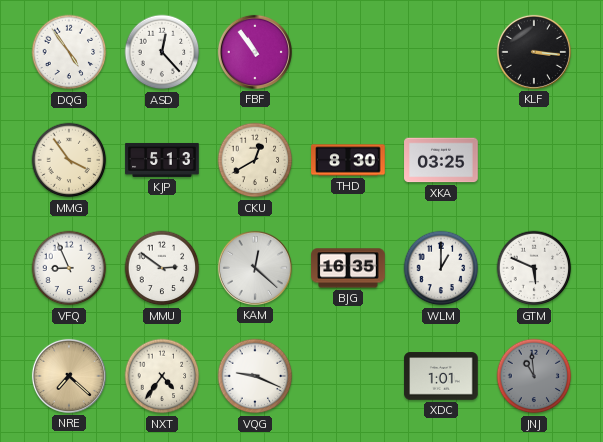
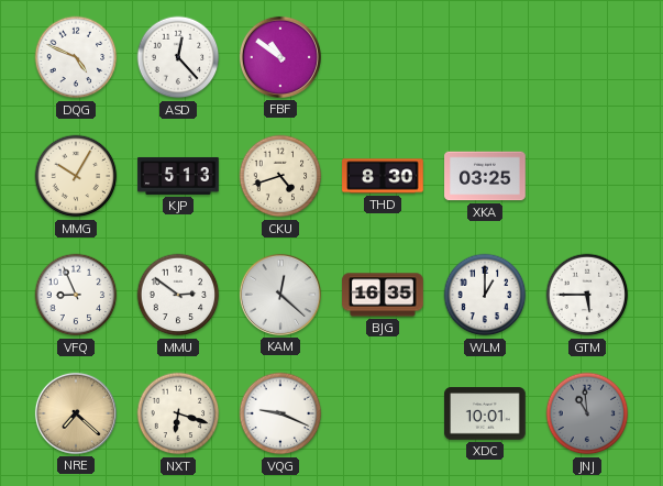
DQG: 4:54 -> 4:49
FBF: 10:54 -> 10:51
KLF: 3:16 -> none
MMG: 3:54 -> 10:05
CKU: 12:40 -> 4:42
GTM: 5:49 -> 5:45
NXT: 4:36 -> 6:18
XDC: 1:01 -> 10:01
